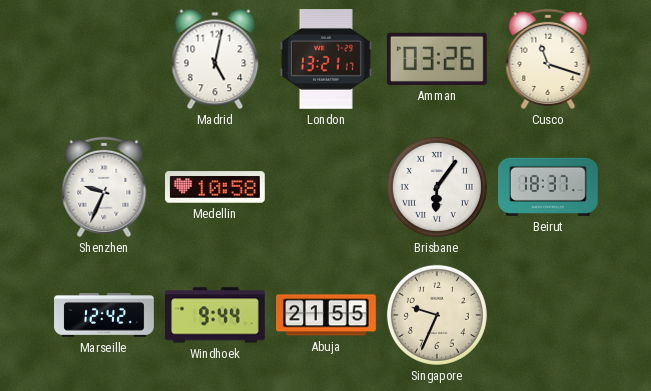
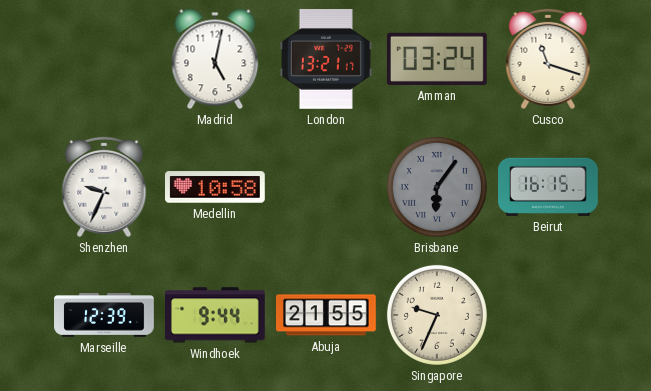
Amman: 03:26 -> 03:24
Brisbane dial: white -> grey
Beirut: 18:37 -> 16:15
Marseille: 12:42 -> 12:39
